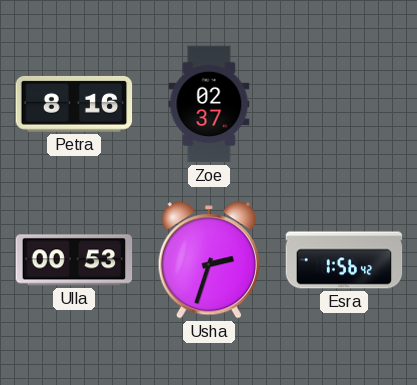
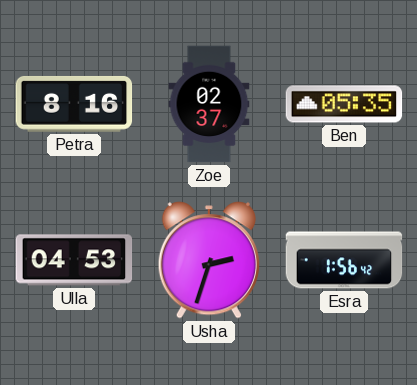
Ben: none -> 05:35
Ulla: 00:53 -> 04:53
